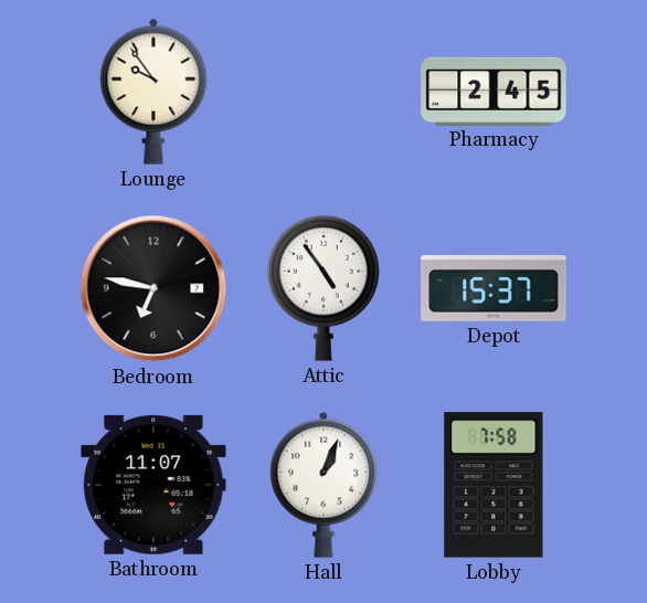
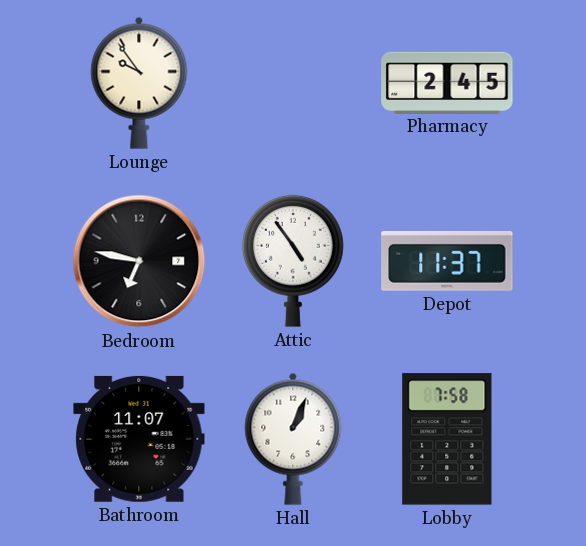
Depot: 15:37 -> 11:37
